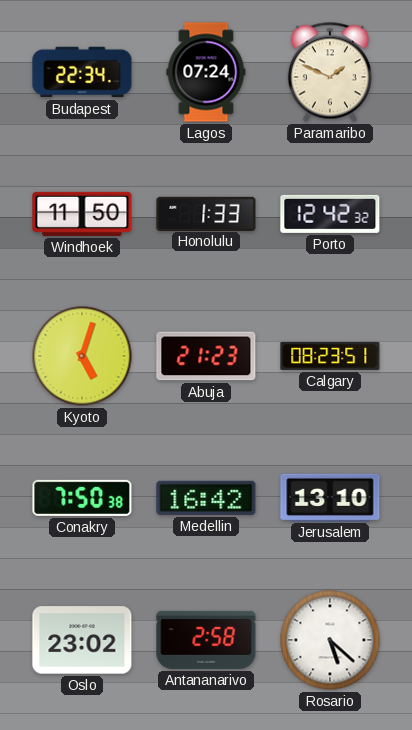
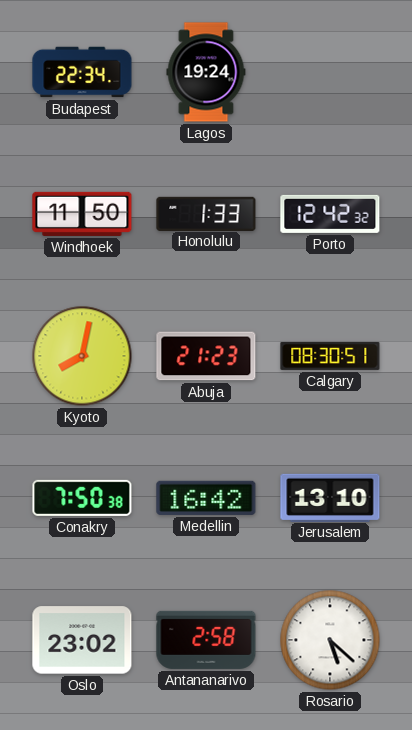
Lagos: 07:24 -> 19:24
Paramaribo: 1:49 -> none
Kyoto: 5:03 -> 8:02
Calgary: 08:23 -> 08:30
